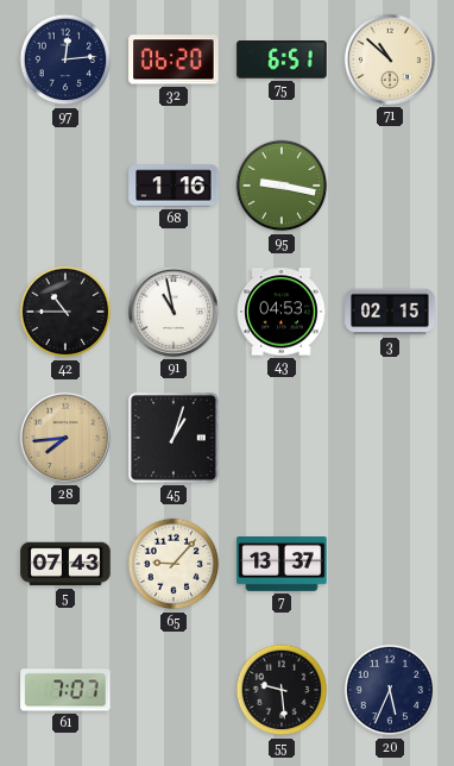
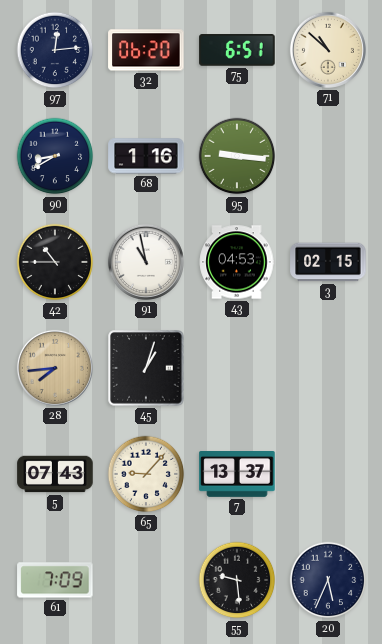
90: none -> 8:40
95: 9:17 -> 9:16
61: 7:07 -> 7:09
